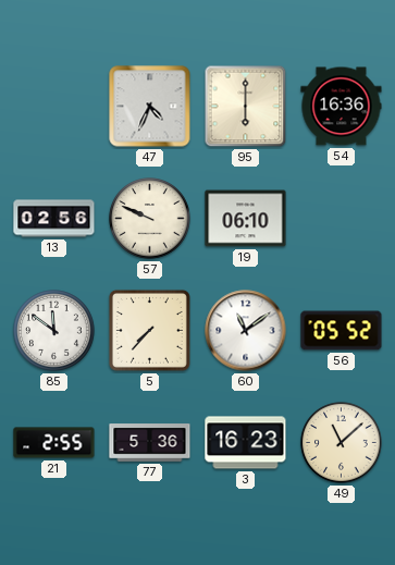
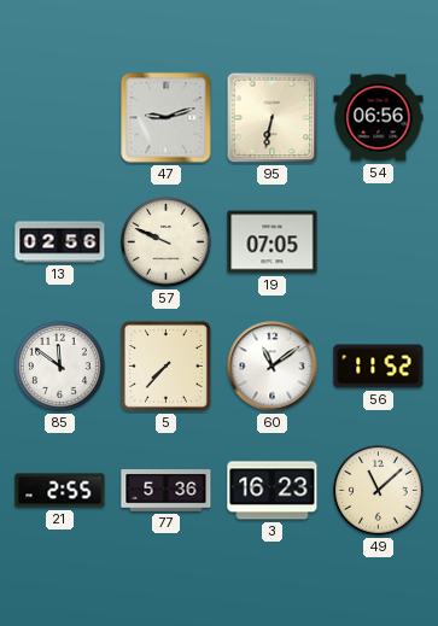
47: 4:34 -> 9:12
95: 6:00 -> 6:32
54: 16:36 -> 06:56
19: 06:10 -> 07:05
56: 05:52 -> 11:52
